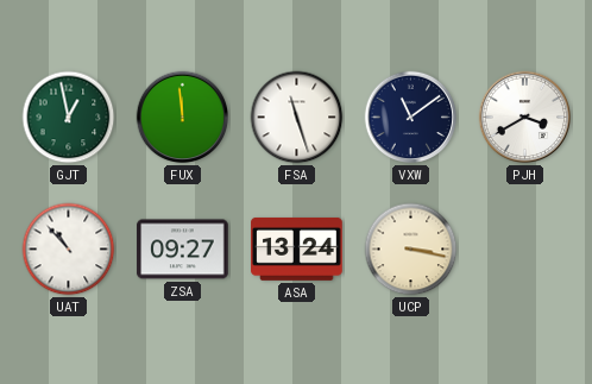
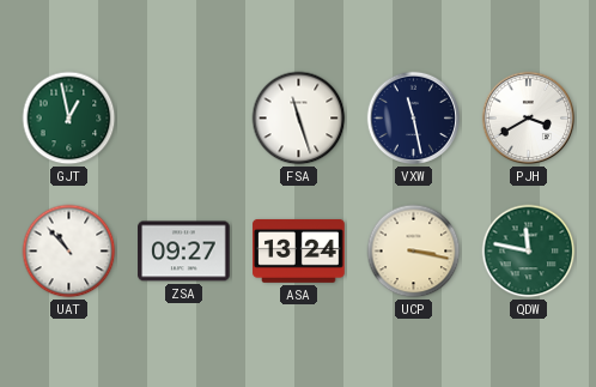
FUX: 11:59 -> none
VXW: 11:09 -> 11:28
QDW: none -> 11:47
